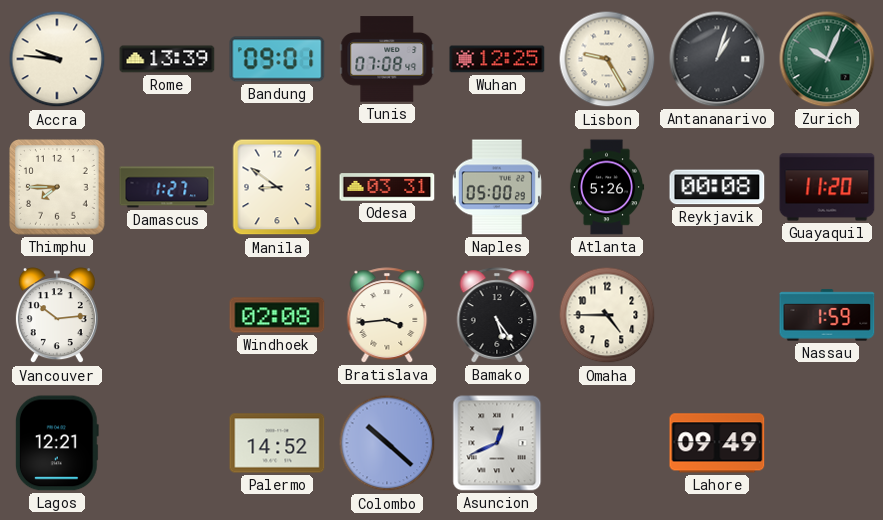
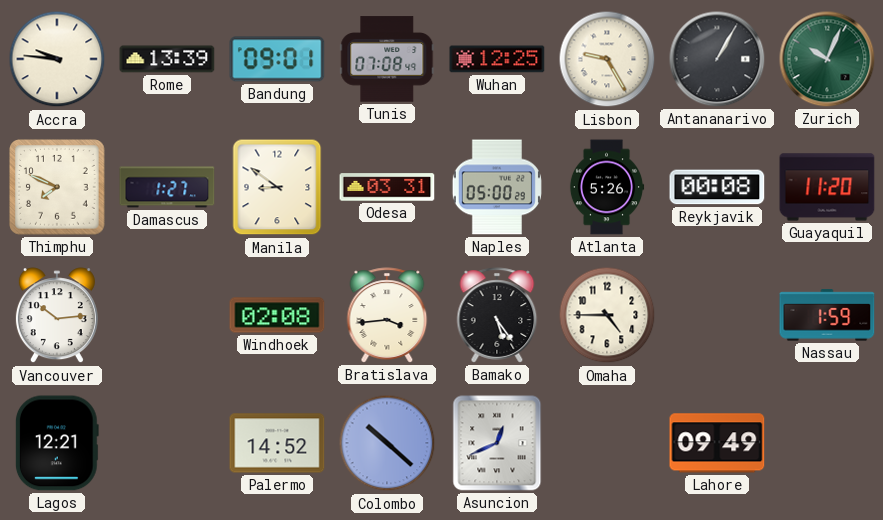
Antananarivo: 1:03 -> 1:05
Thimphu: 7:45 -> 7:49
